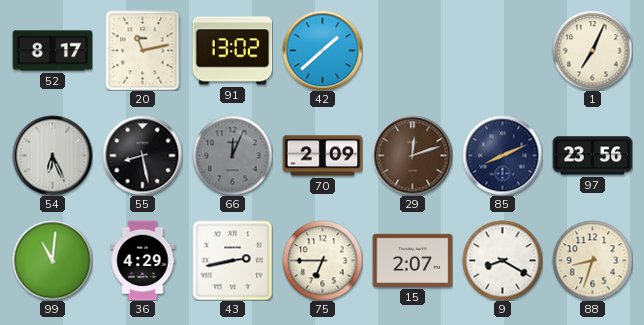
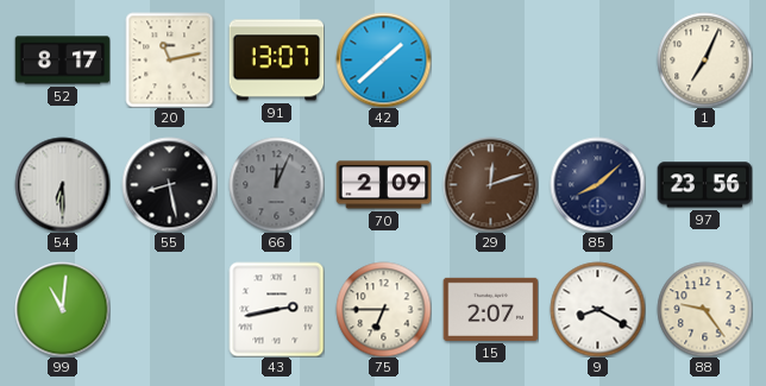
91: 13:02 -> 13:07
54: 6:26 -> 6:30
85: 8:11 -> 8:08
36: 4:29 -> none
88: 8:33 -> 9:24
